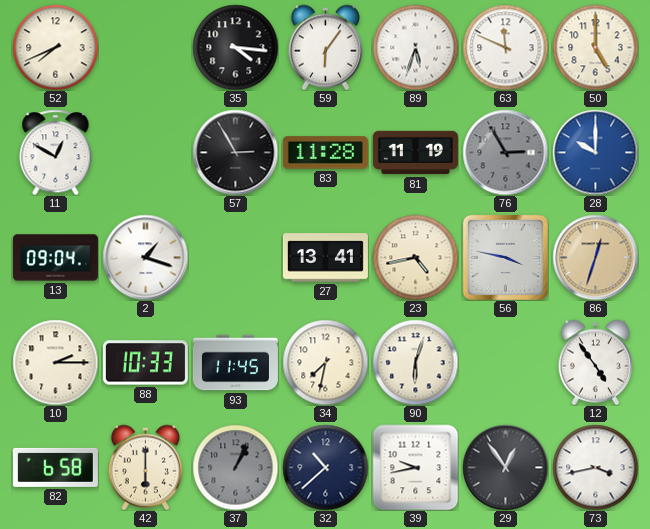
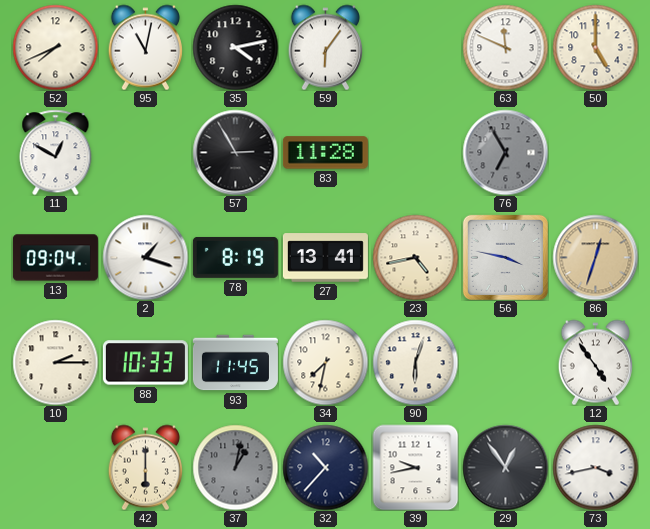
95: none -> 11:02
35: 4:16 -> 4:13
89: 5:33 -> none
81: 11:19 -> none
76: 2:55 -> 6:55
28: 10:00 -> none
78: none -> 8:19
82: 6:58 -> none
37: 1:04 -> 1:02
32: 10:38 -> 10:37
